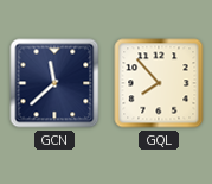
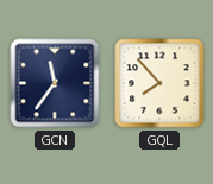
GCN: 11:38 -> 11:36
